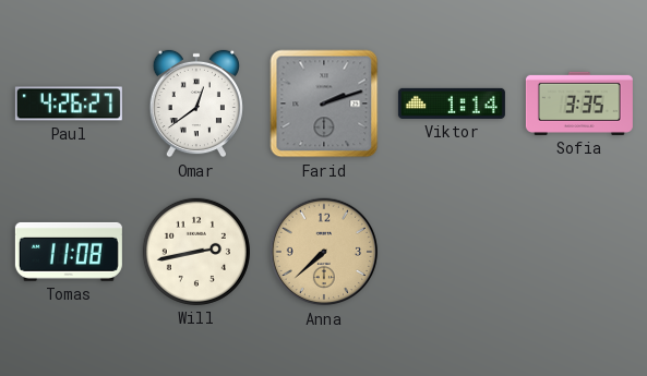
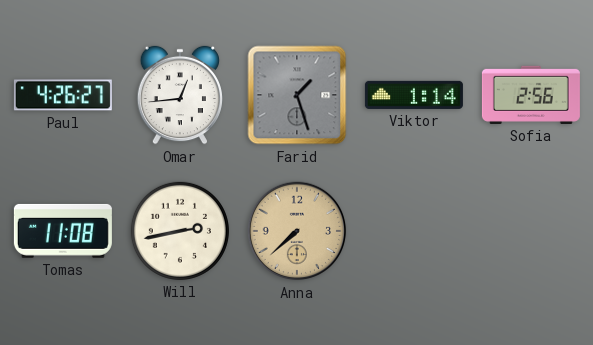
Omar: 12:39 -> 12:44
Farid: 2:12 -> 1:27
Sofia: 3:35 -> 2:56
